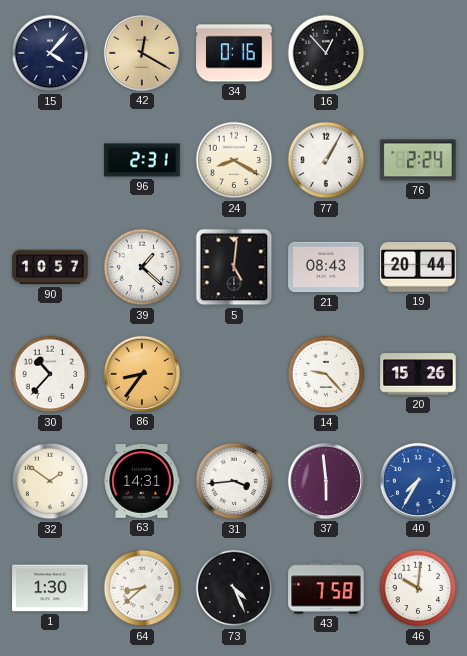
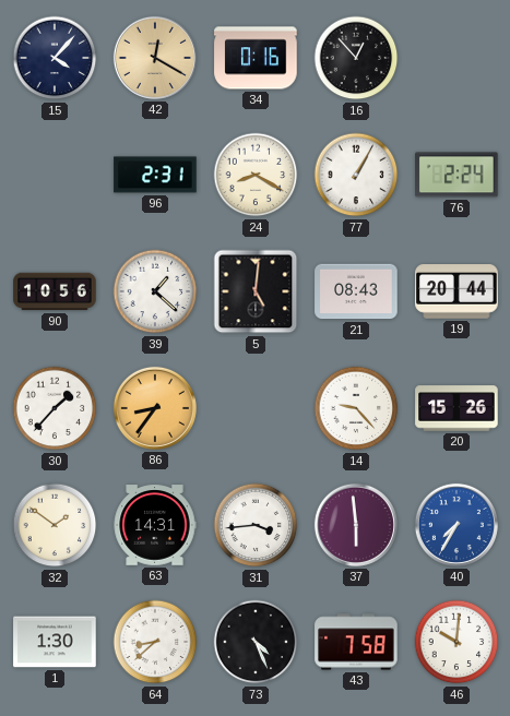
90: 10:57 -> 10:56
30: 10:37 -> 1:37
